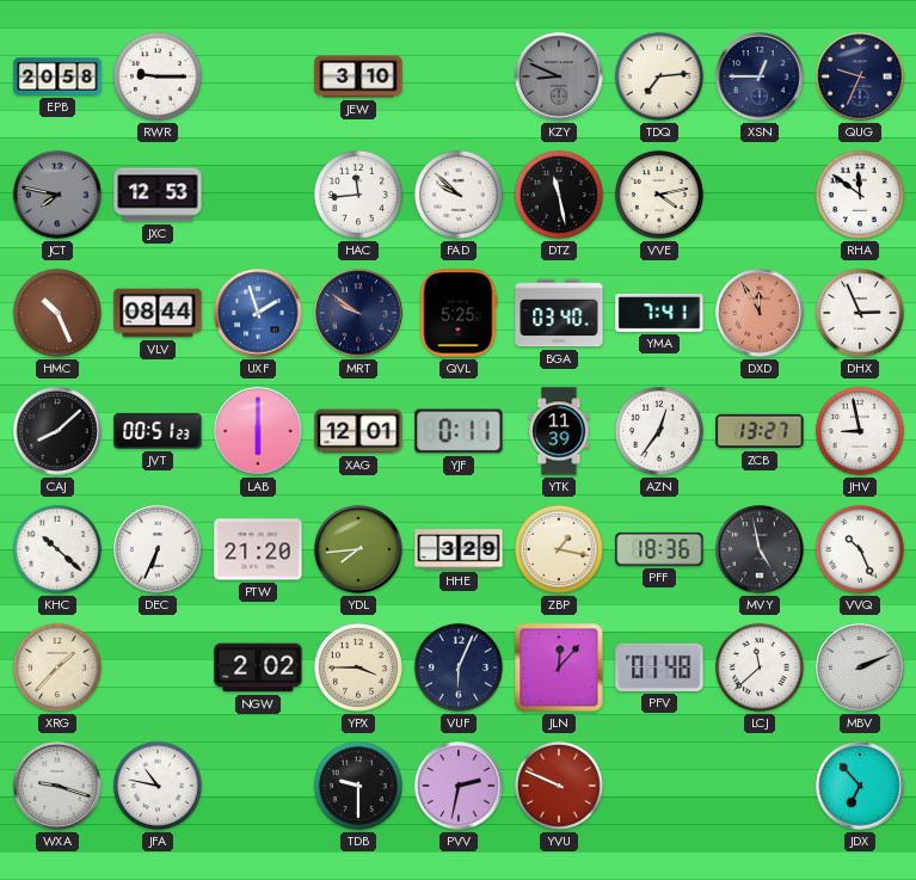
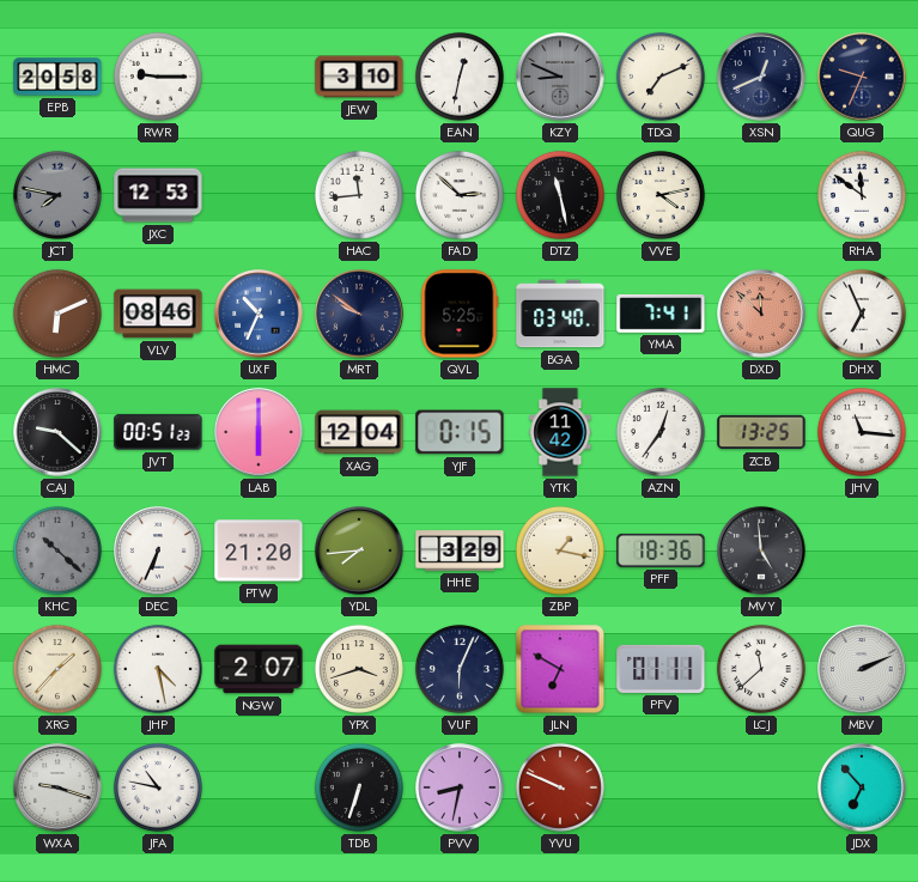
EAN: none -> 12:32
TDQ: 7:14 -> 7:11
XSN: 12:45 -> 12:41
FAD: 9:52 -> 2:52
HMC: 10:26 -> 6:11
VLV: 08:44 -> 08:46
UXF: 1:57 -> 10:34
DXD: 11:55 -> 11:52
DHX: 2:56 -> 6:56
CAJ: 8:08 -> 9:22
XAG: 12:01 -> 12:04
YJF: 0:11 -> 0:15
YTK: 11:39 -> 11:42
ZCB: 13:27 -> 13:25
JHV: 8:58 -> 11:16
KHC dial: white -> grey
MVY: 4:58 -> 4:59
VVQ: 10:26 -> none
JHP: none -> 4:28
NGW: 2:02 -> 2:07
YPX: 3:45 -> 3:42
JLN: 12:07 -> 6:50
PFV: 01:48 -> 01:11
TDB: 9:30 -> 6:33
PVV: 2:32 -> 8:32
